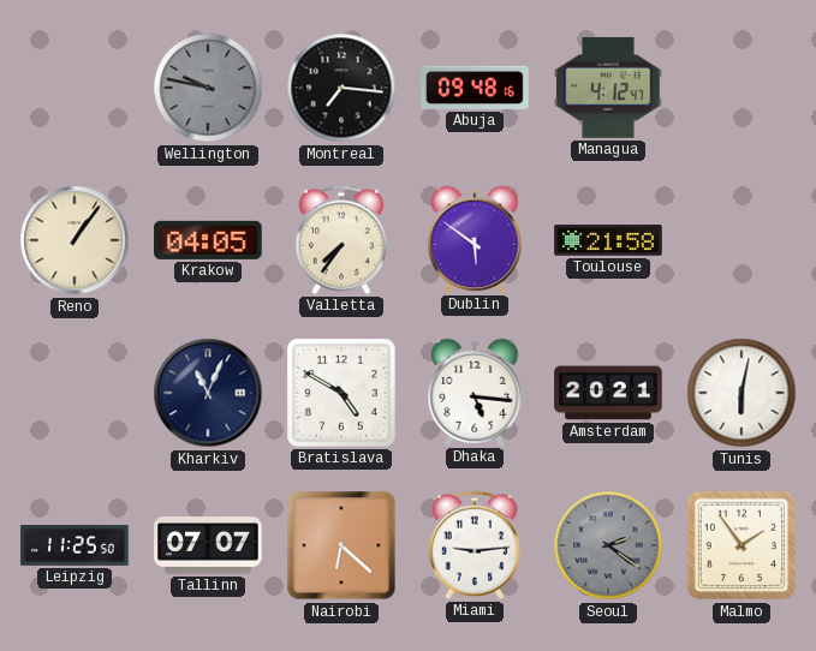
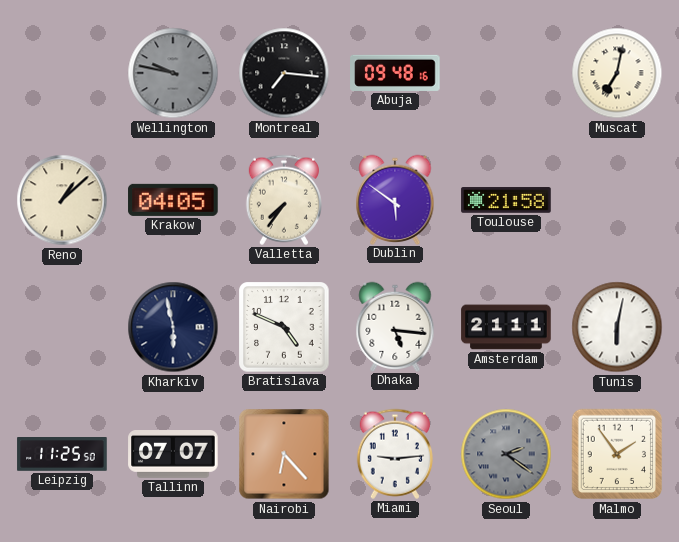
Managua: 4:12 -> none
Muscat: none -> 7:02
Reno: 1:06 -> 1:08
Kharkiv: 11:04 -> 5:58
Bratislava: 4:50 -> 4:49
Amsterdam: 20:21 -> 21:11
Nairobi: 6:22 -> 6:23
